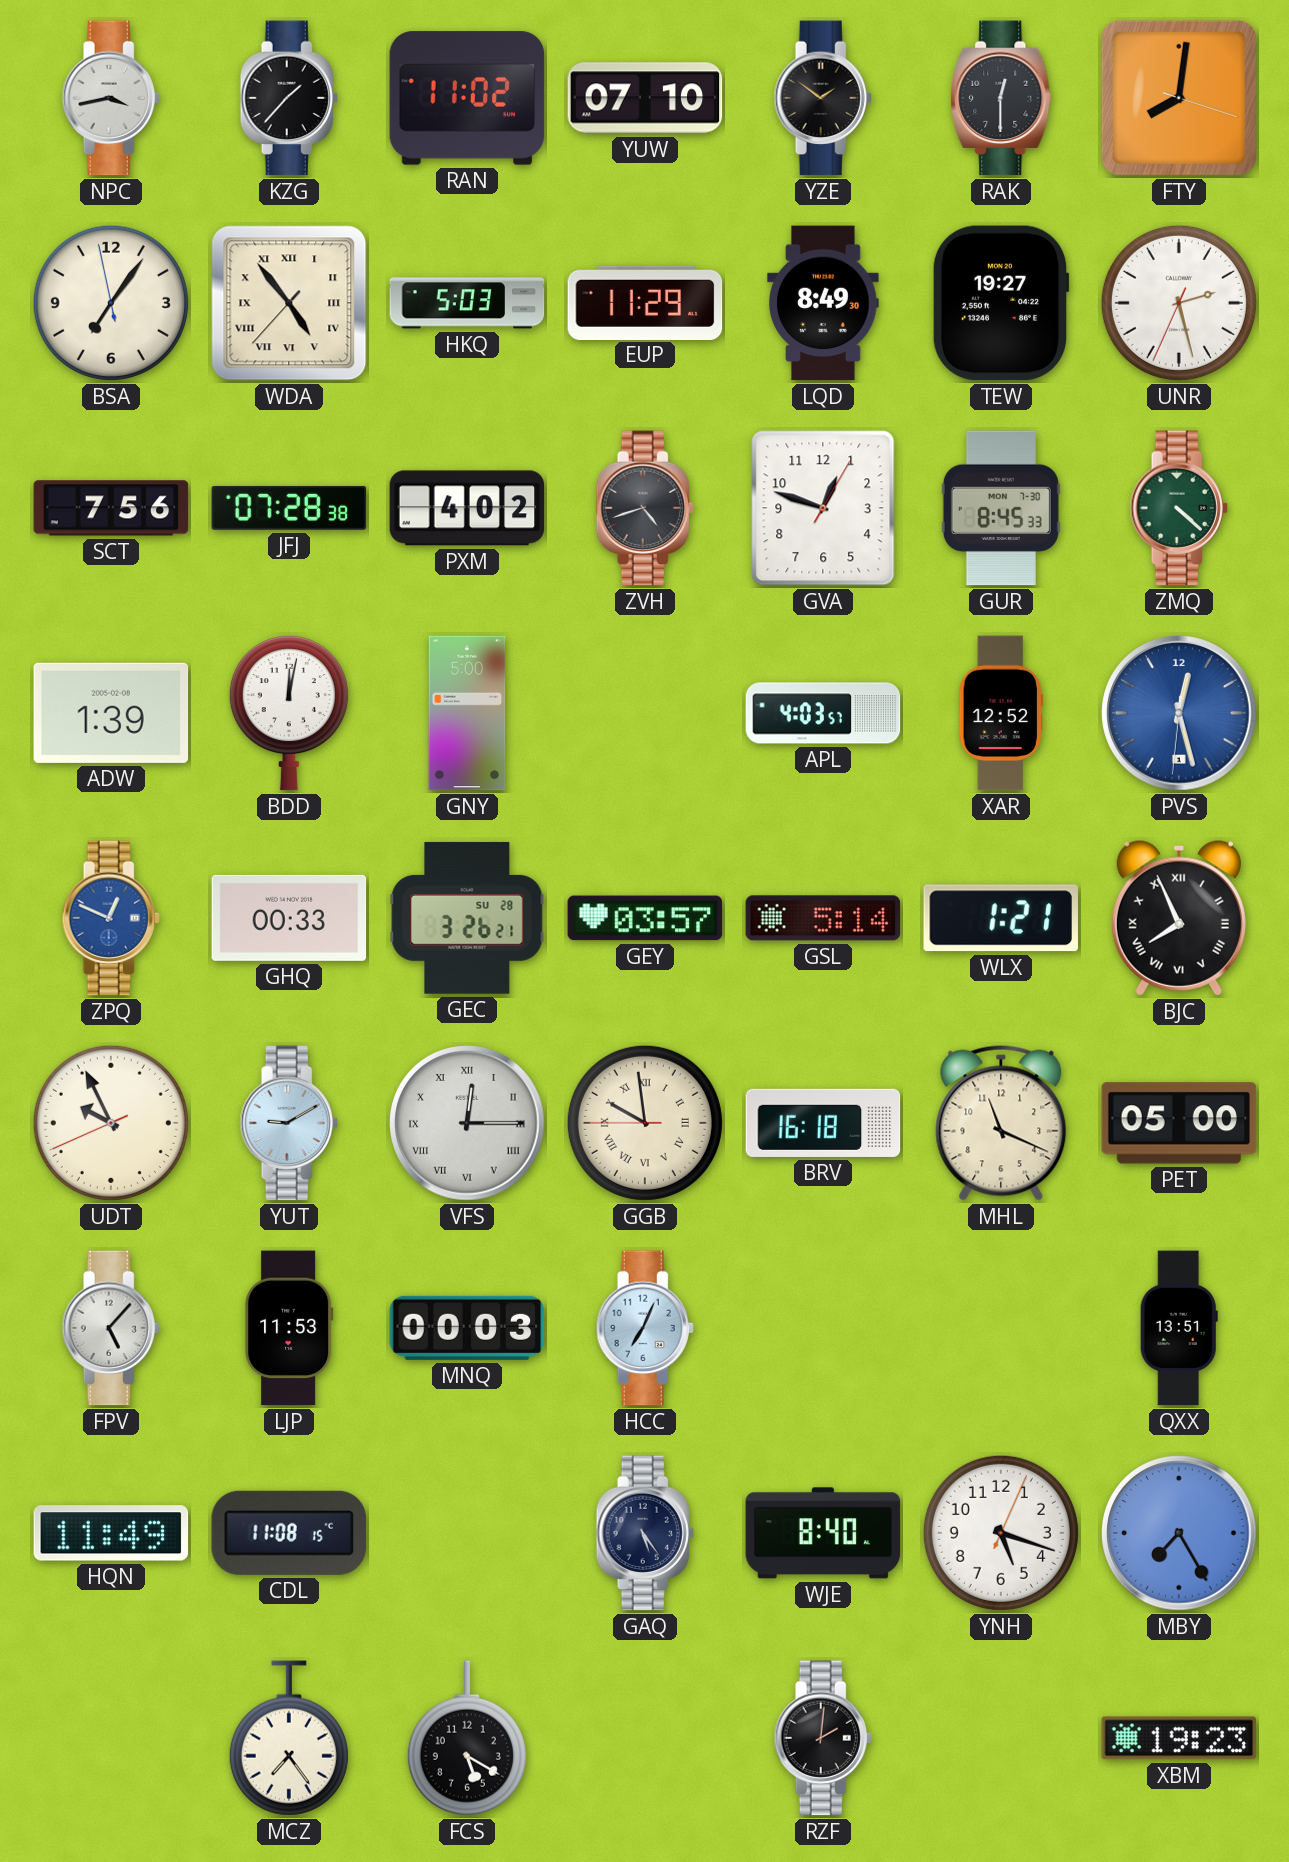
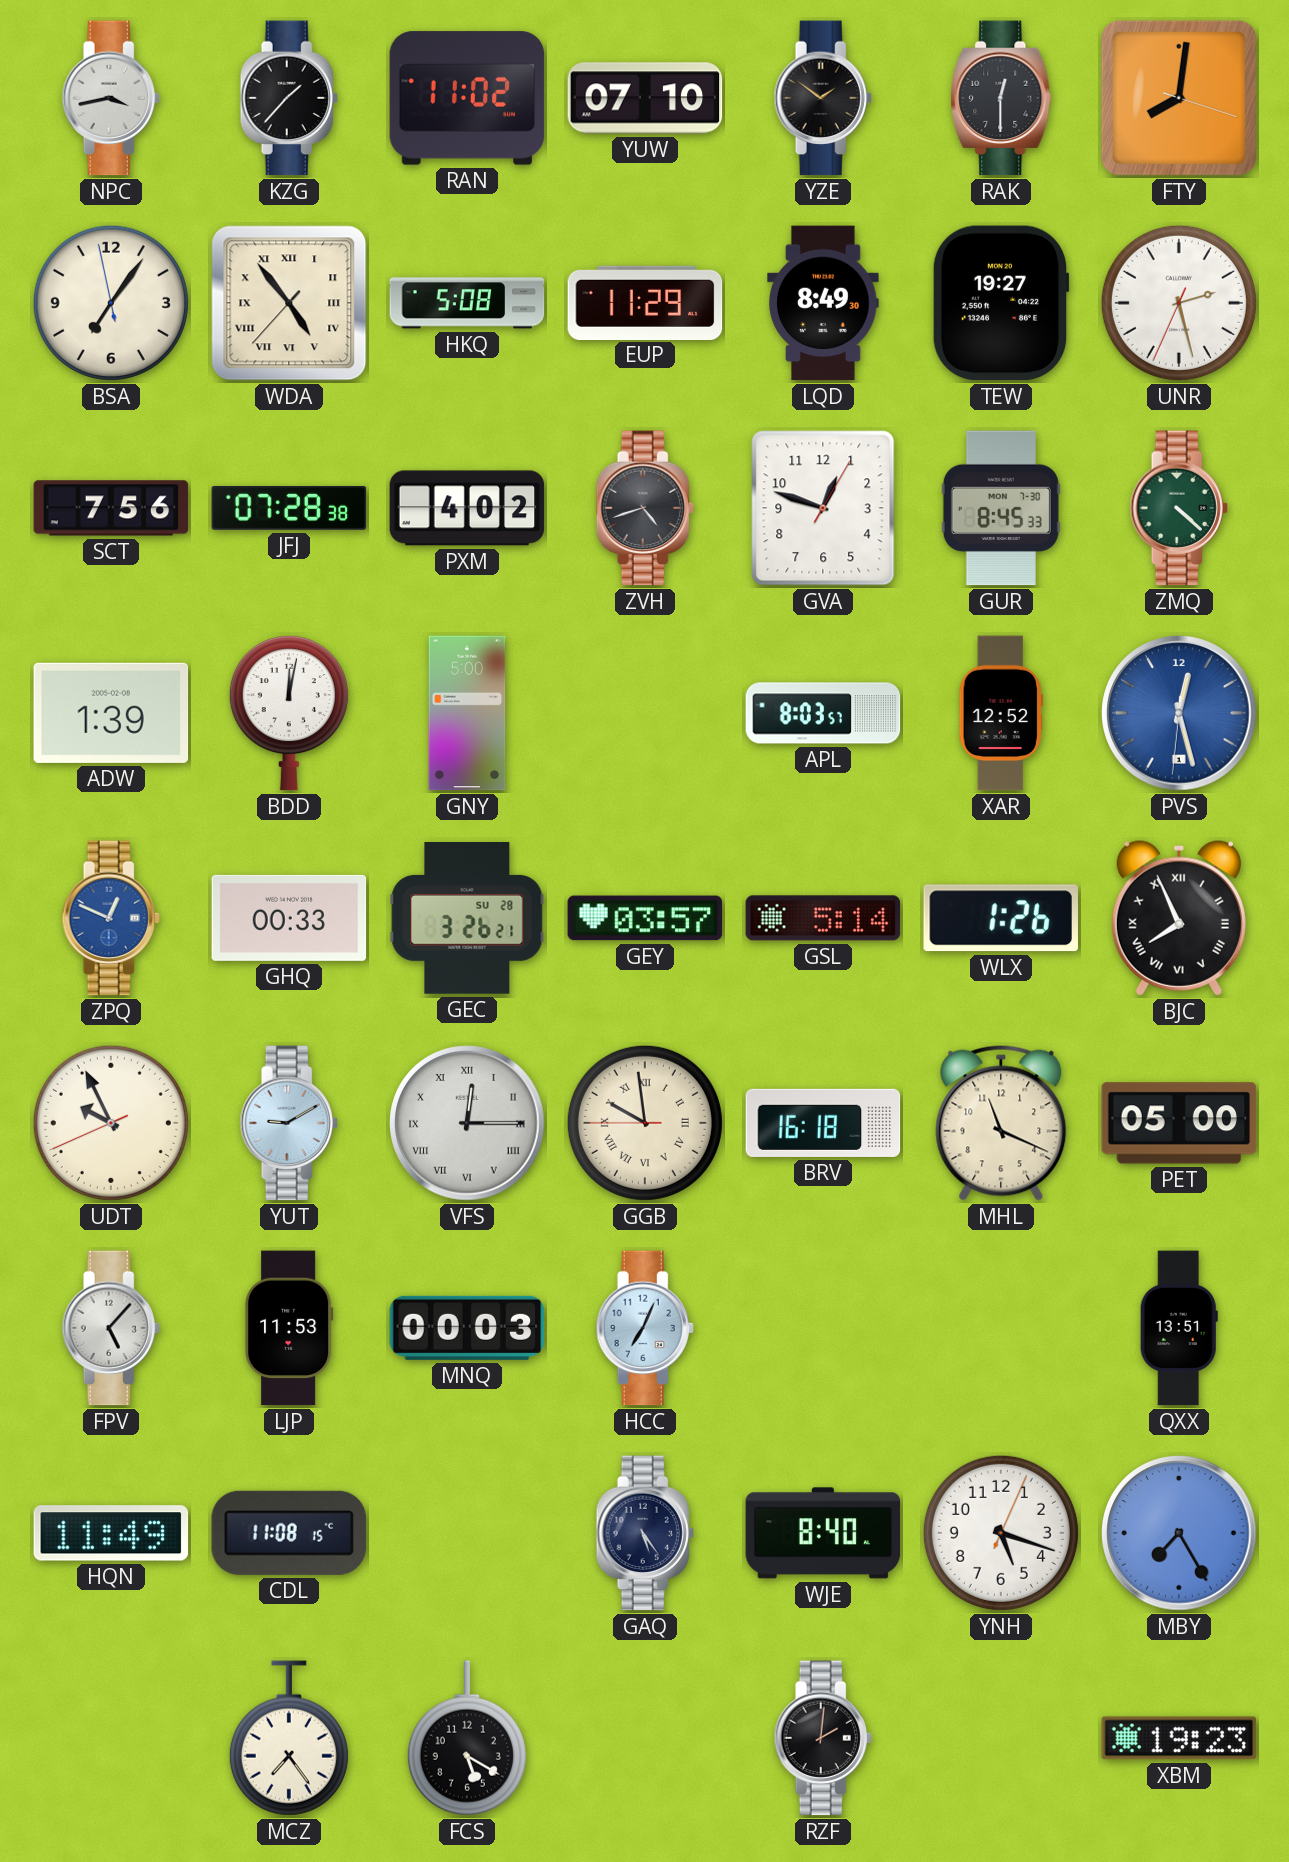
HKQ: 5:03 -> 5:08
APL: 4:03 -> 8:03
WLX: 1:21 -> 1:26
